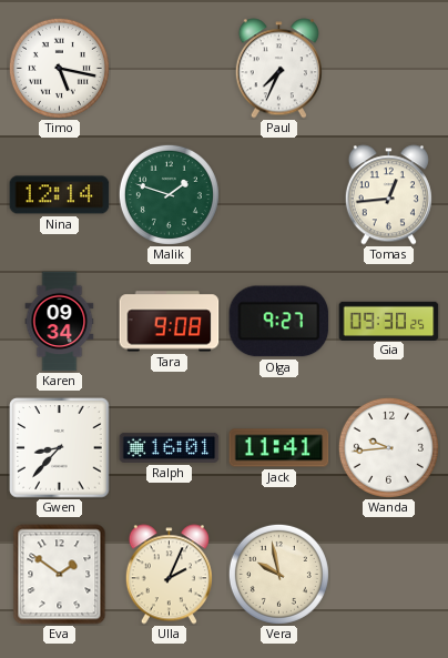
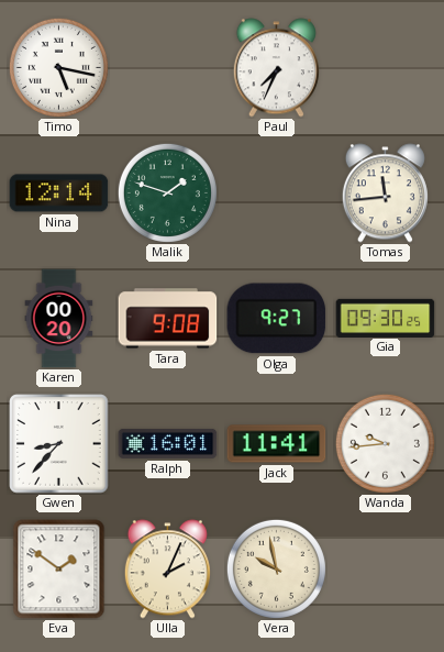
Tomas: 12:44 -> 11:44
Karen: 09:34 -> 00:20
